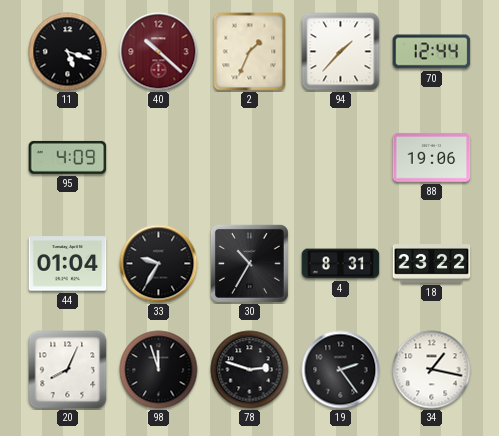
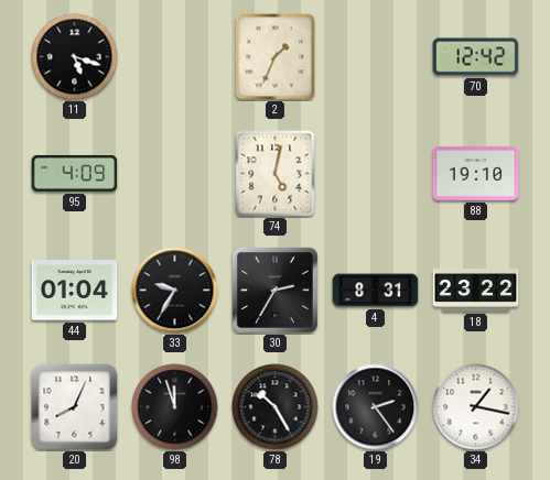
40: 10:22 -> none
94: 1:37 -> none
70: 12:44 -> 12:42
74: none -> 5:02
88: 19:06 -> 19:10
30: 10:35 -> 2:35
78: 2:48 -> 10:25
